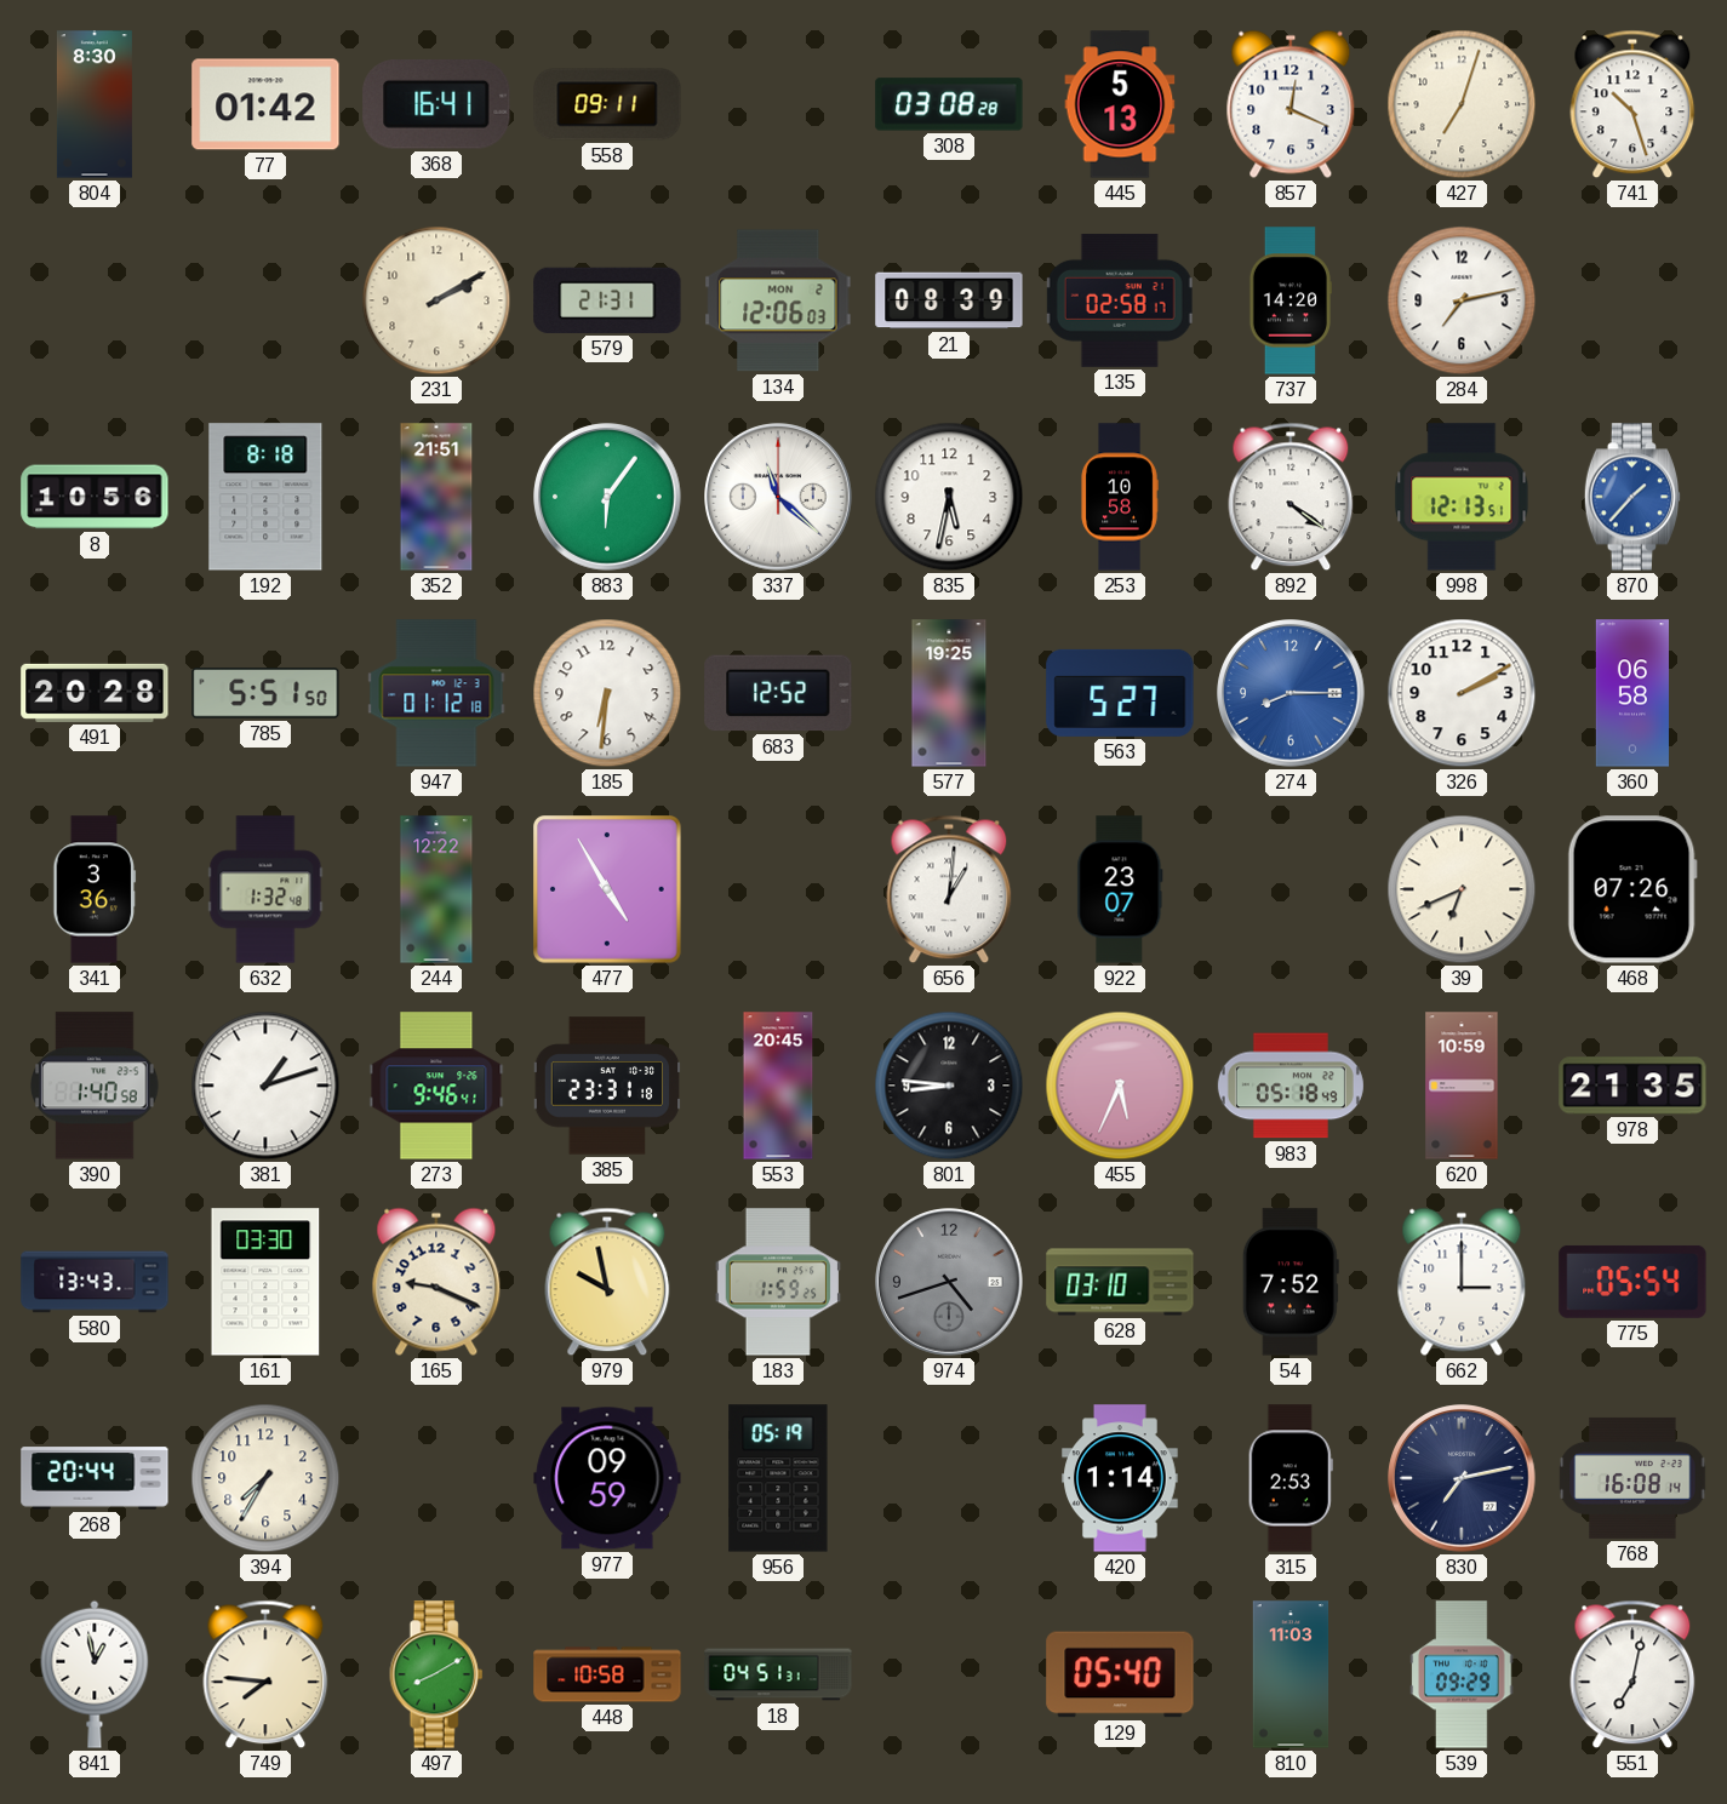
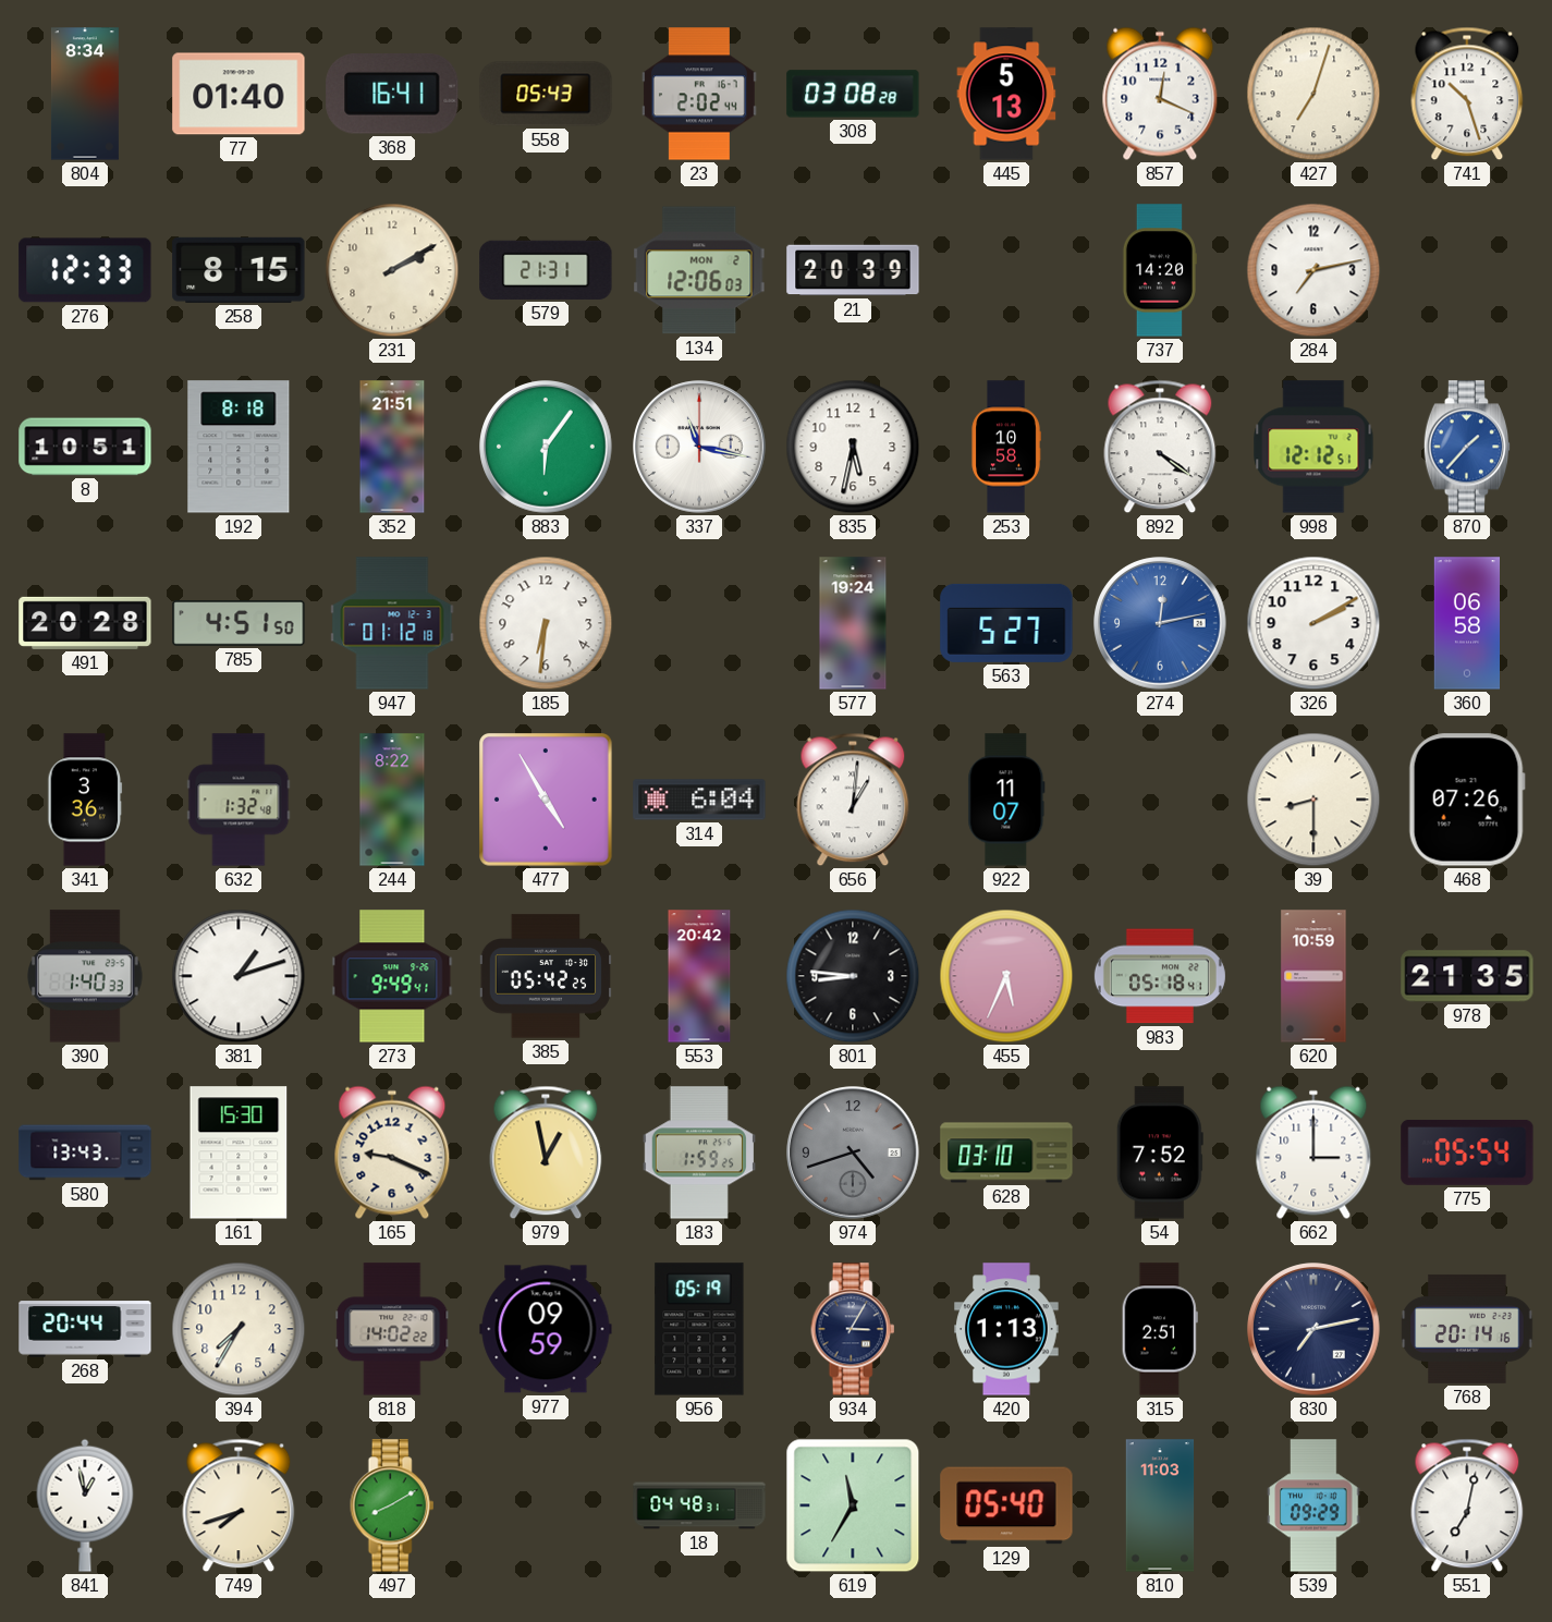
804: 8:30 -> 8:34
77: 01:42 -> 01:40
558: 09:11 -> 05:43
23: none -> 2:02
276: none -> 12:33
258: none -> 8:15
21: 08:39 -> 20:39
135: 02:58 -> none
8: 10:56 -> 10:51
337: 11:22 -> 11:17
998: 12:13 -> 12:12
785: 5:51 -> 4:51
683: 12:52 -> none
577: 19:25 -> 19:24
274: 8:15 -> 12:13
244: 12:22 -> 8:22
314: none -> 6:04
922: 23:07 -> 11:07
39: 6:41 -> 8:30
390: 1:40:58 -> 1:40:33
273: 9:46 -> 9:49
385: 23:31 -> 05:42
553: 20:45 -> 20:42
983: 05:18:49 -> 05:18:41
161: 03:30 -> 15:30
979: 9:58 -> 12:58
818: none -> 14:02
934: none -> 3:05
420: 1:14 -> 1:13
315: 2:53 -> 2:51
768: 16:08 -> 20:14
749: 7:46 -> 7:42
448: 10:58 -> none
18: 04:51 -> 04:48
619: none -> 11:35
